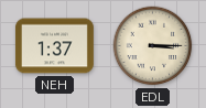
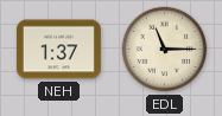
EDL: 3:15 -> 11:15
